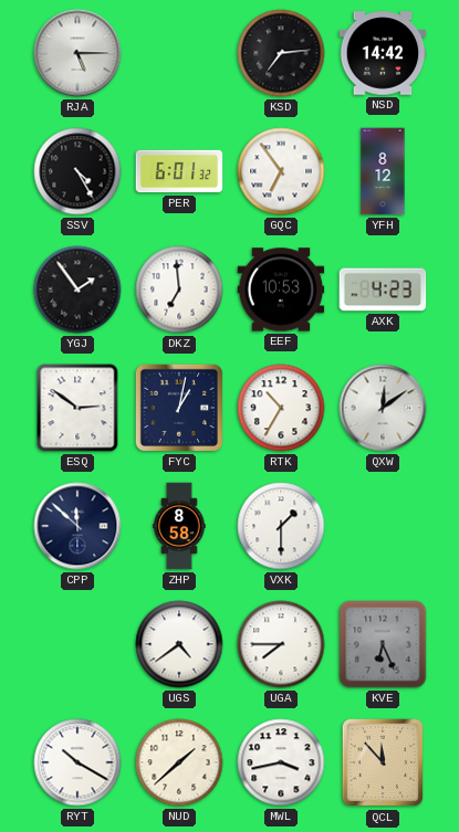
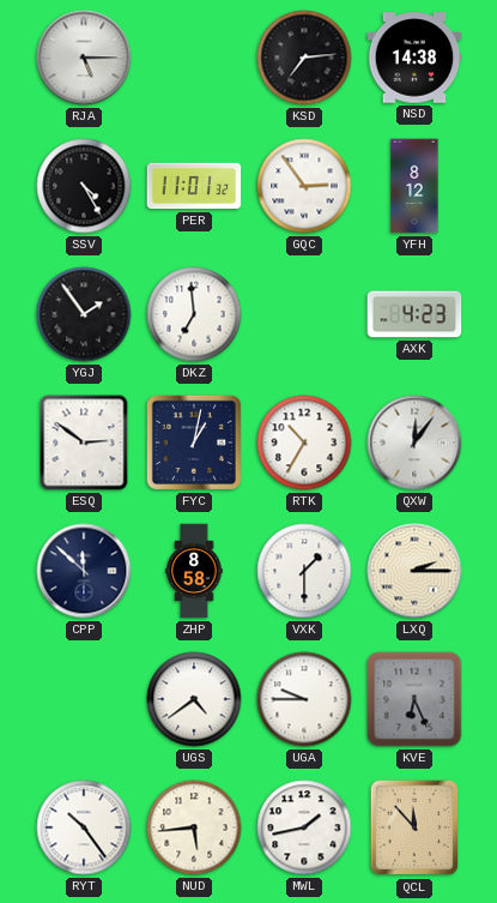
NSD: 14:42 -> 14:38
PER: 6:01 -> 11:01
GQC: 6:54 -> 2:54
EEF: 10:53 -> none
QXW: 12:09 -> 12:06
LXQ: none -> 2:15
UGA: 7:45 -> 9:45
RYT: 10:20 -> 10:24
NUD: 1:38 -> 5:44
MWL: 3:43 -> 1:43
